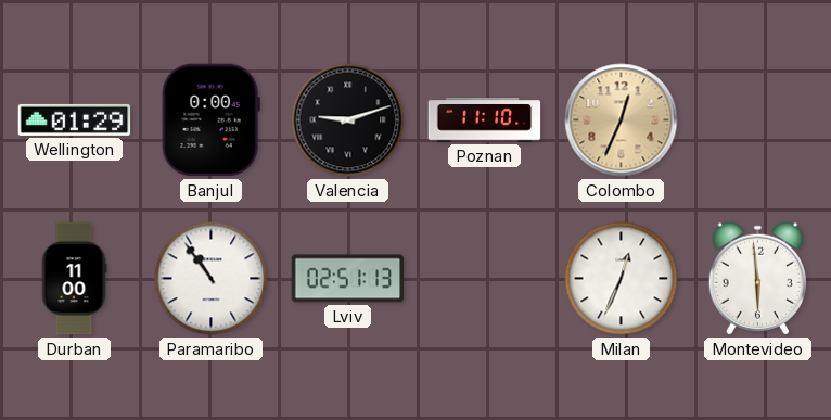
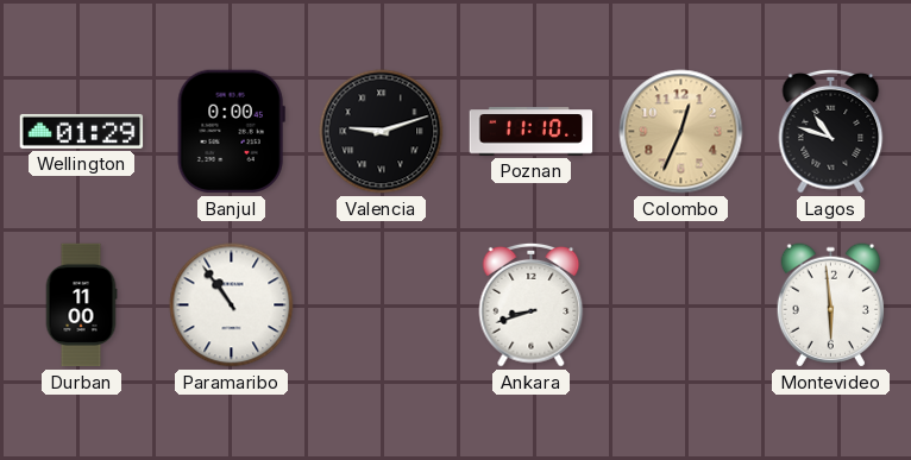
Lagos: none -> 10:48
Lviv: 02:51 -> none
Ankara: none -> 8:42
Milan: 12:34 -> none
